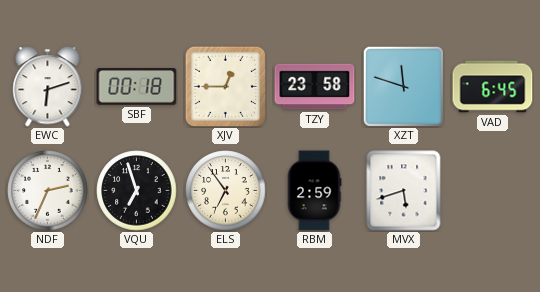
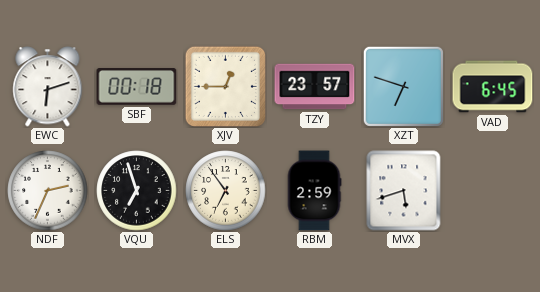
TZY: 23:58 -> 23:57
XZT: 11:48 -> 6:48
